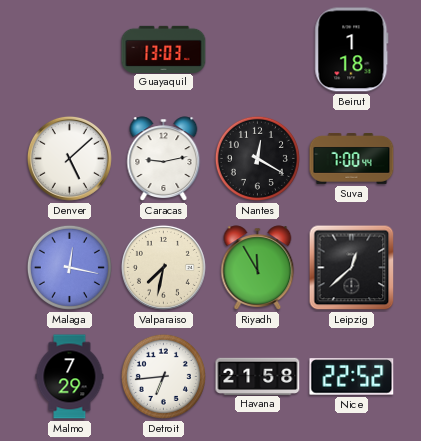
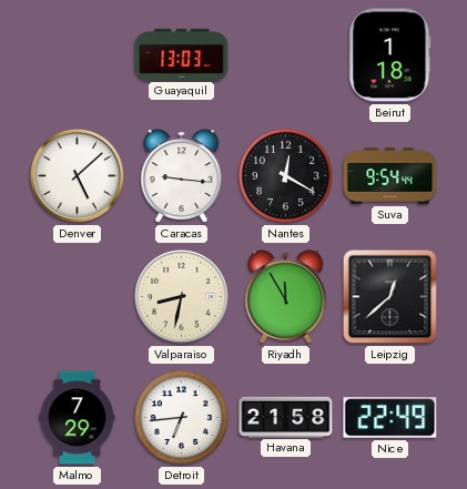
Caracas: 9:13 -> 9:16
Suva: 7:00 -> 9:54
Malaga: 12:17 -> none
Valparaiso: 7:32 -> 8:32
Nice: 22:52 -> 22:49
